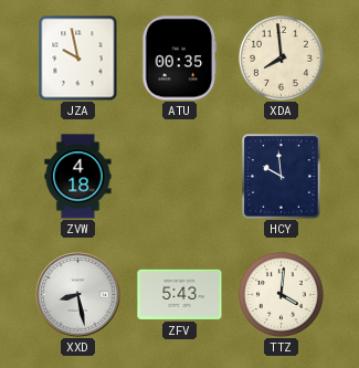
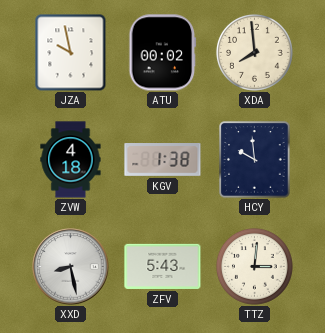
ATU: 00:35 -> 00:02
KGV: none -> 1:38
TTZ: 4:01 -> 3:01
